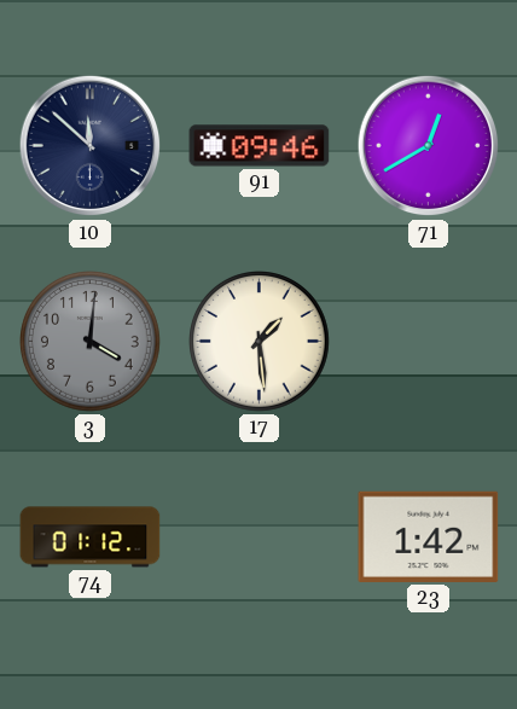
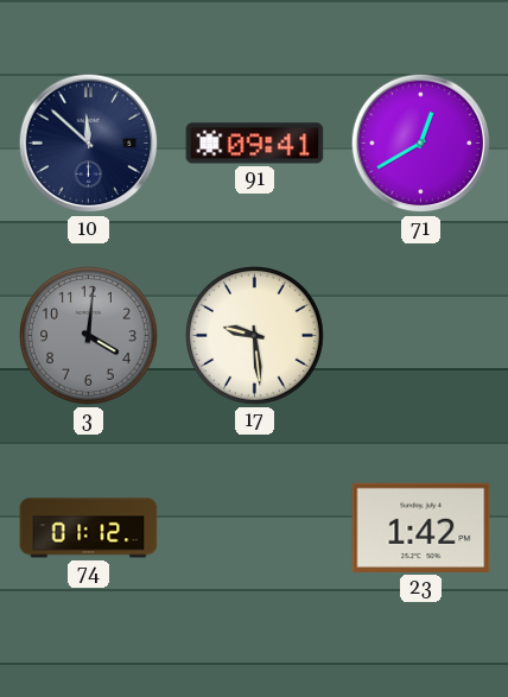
91: 09:46 -> 09:41
17: 1:29 -> 9:29
